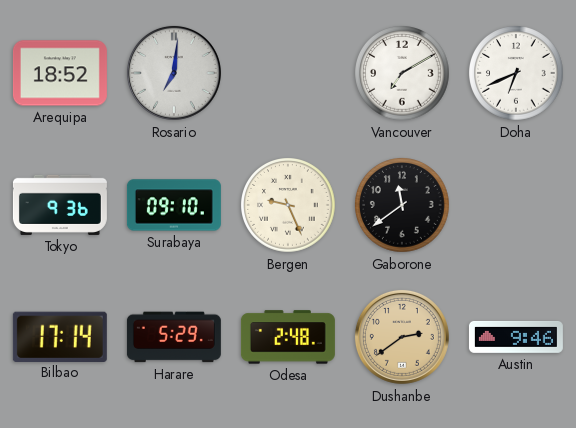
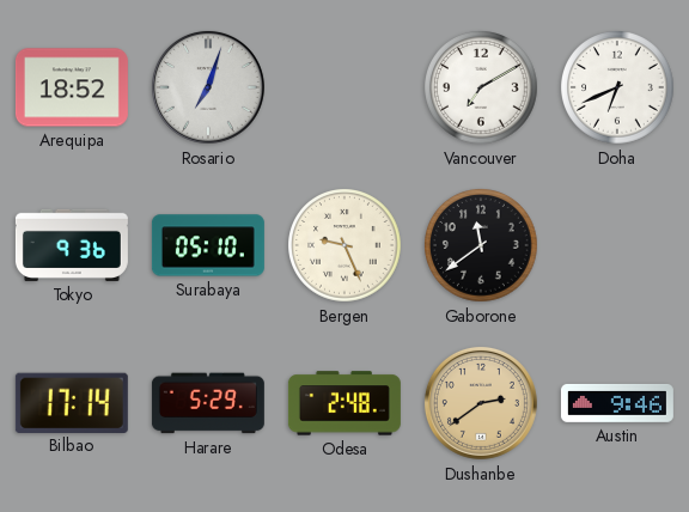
Rosario: 7:01 -> 7:03
Surabaya: 09:10 -> 05:10
